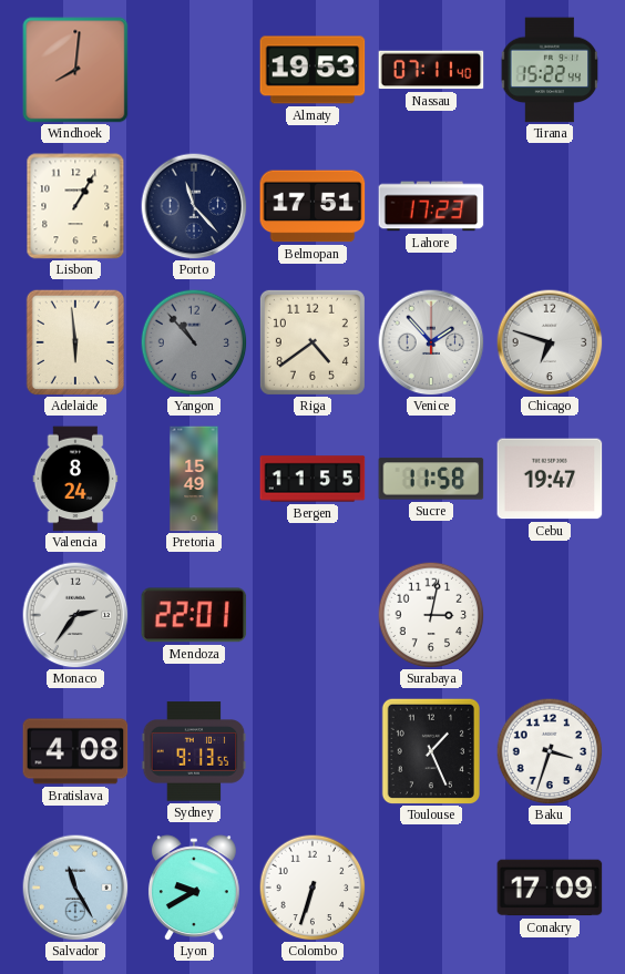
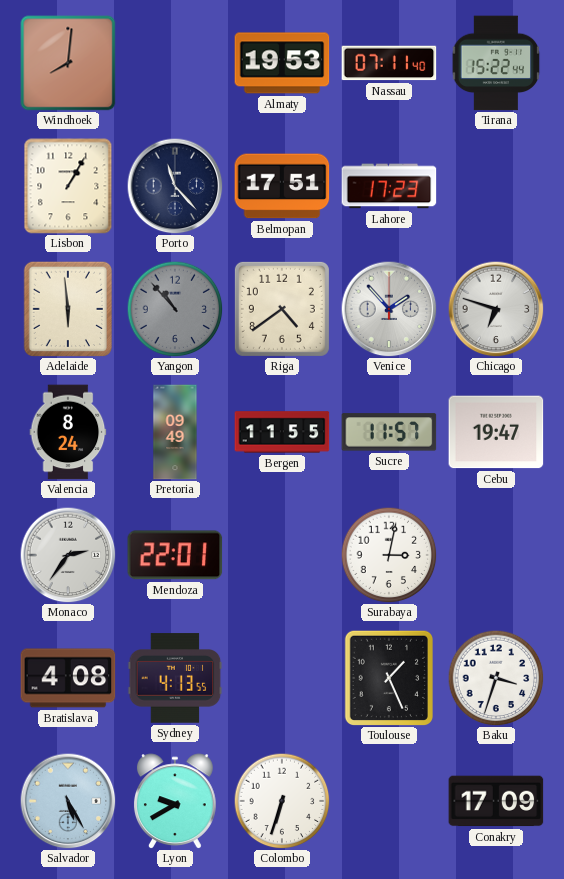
Pretoria: 15:49 -> 09:49
Sucre: 11:58 -> 11:57
Sydney: 9:13 -> 4:13
Salvador: 11:25 -> 5:25
